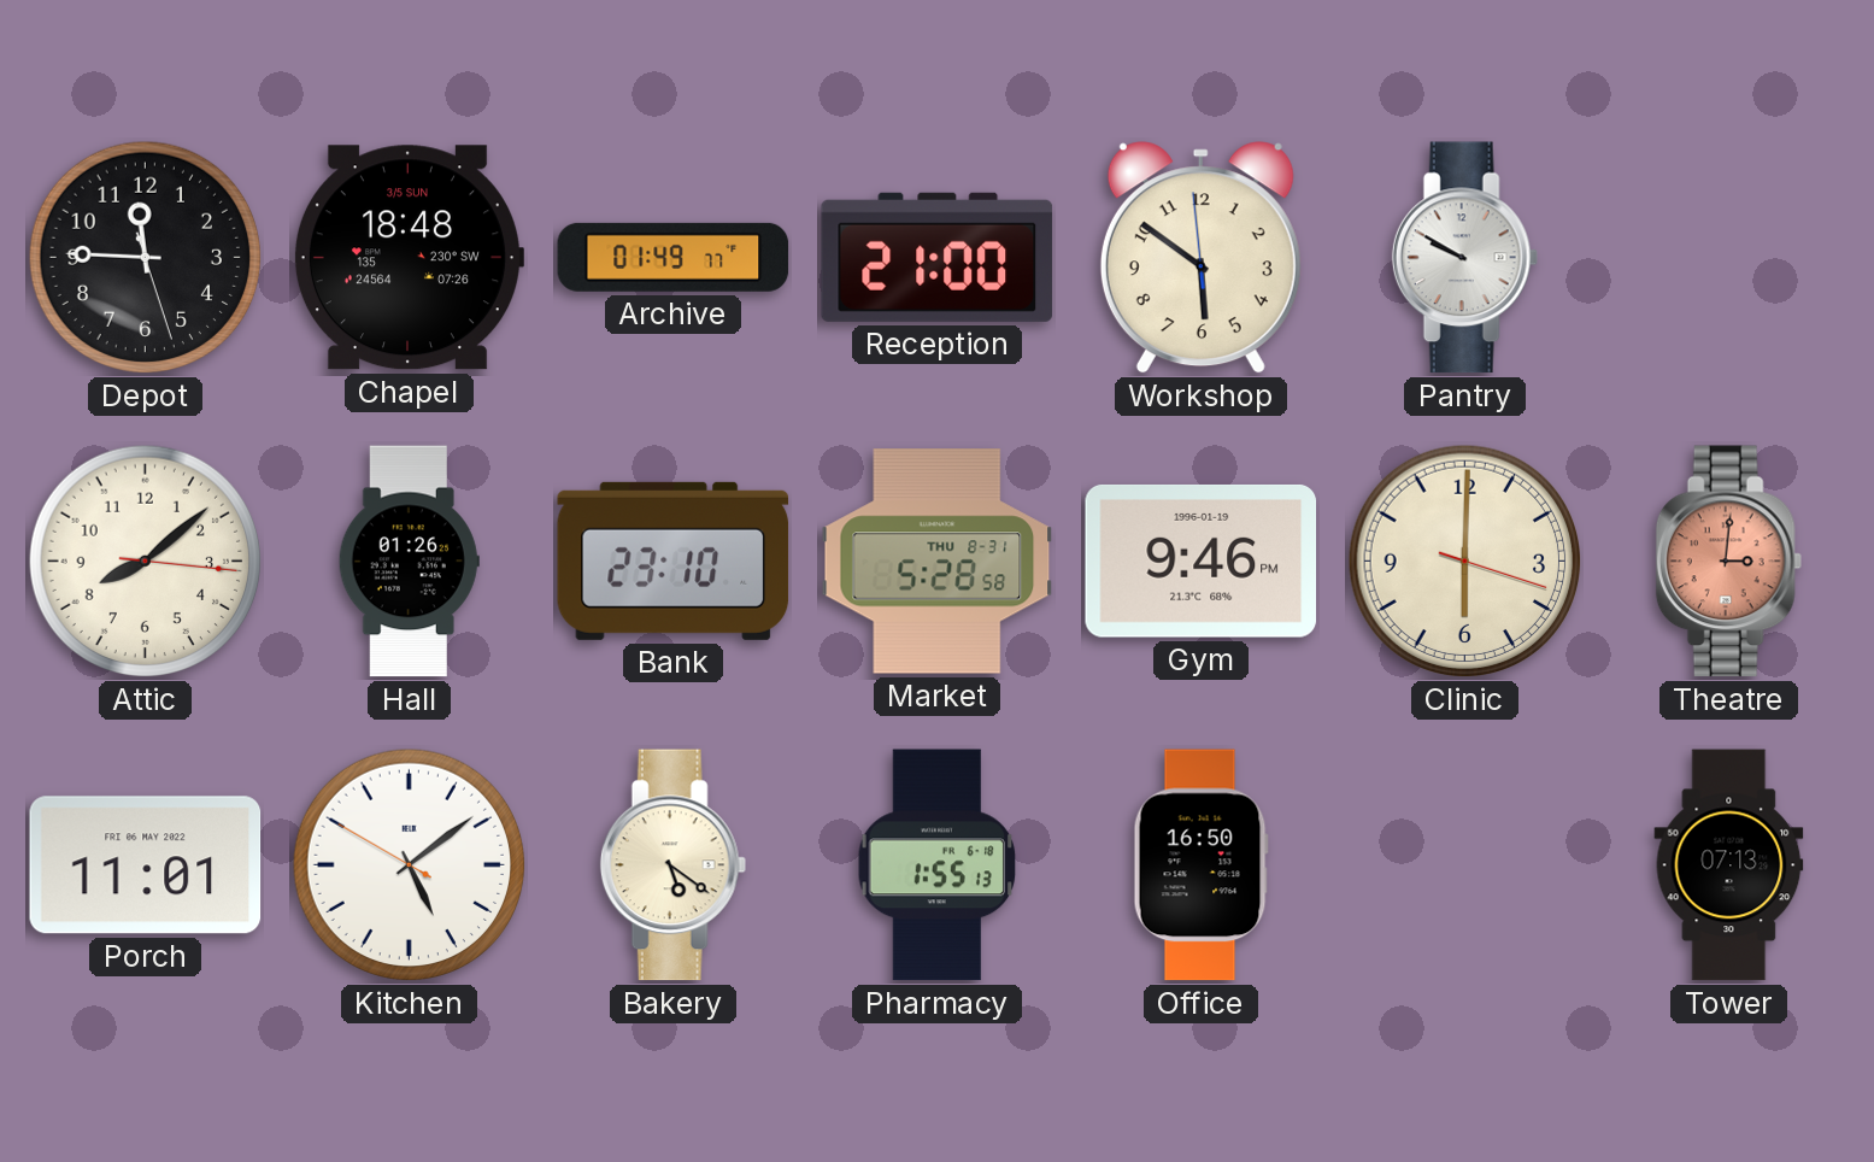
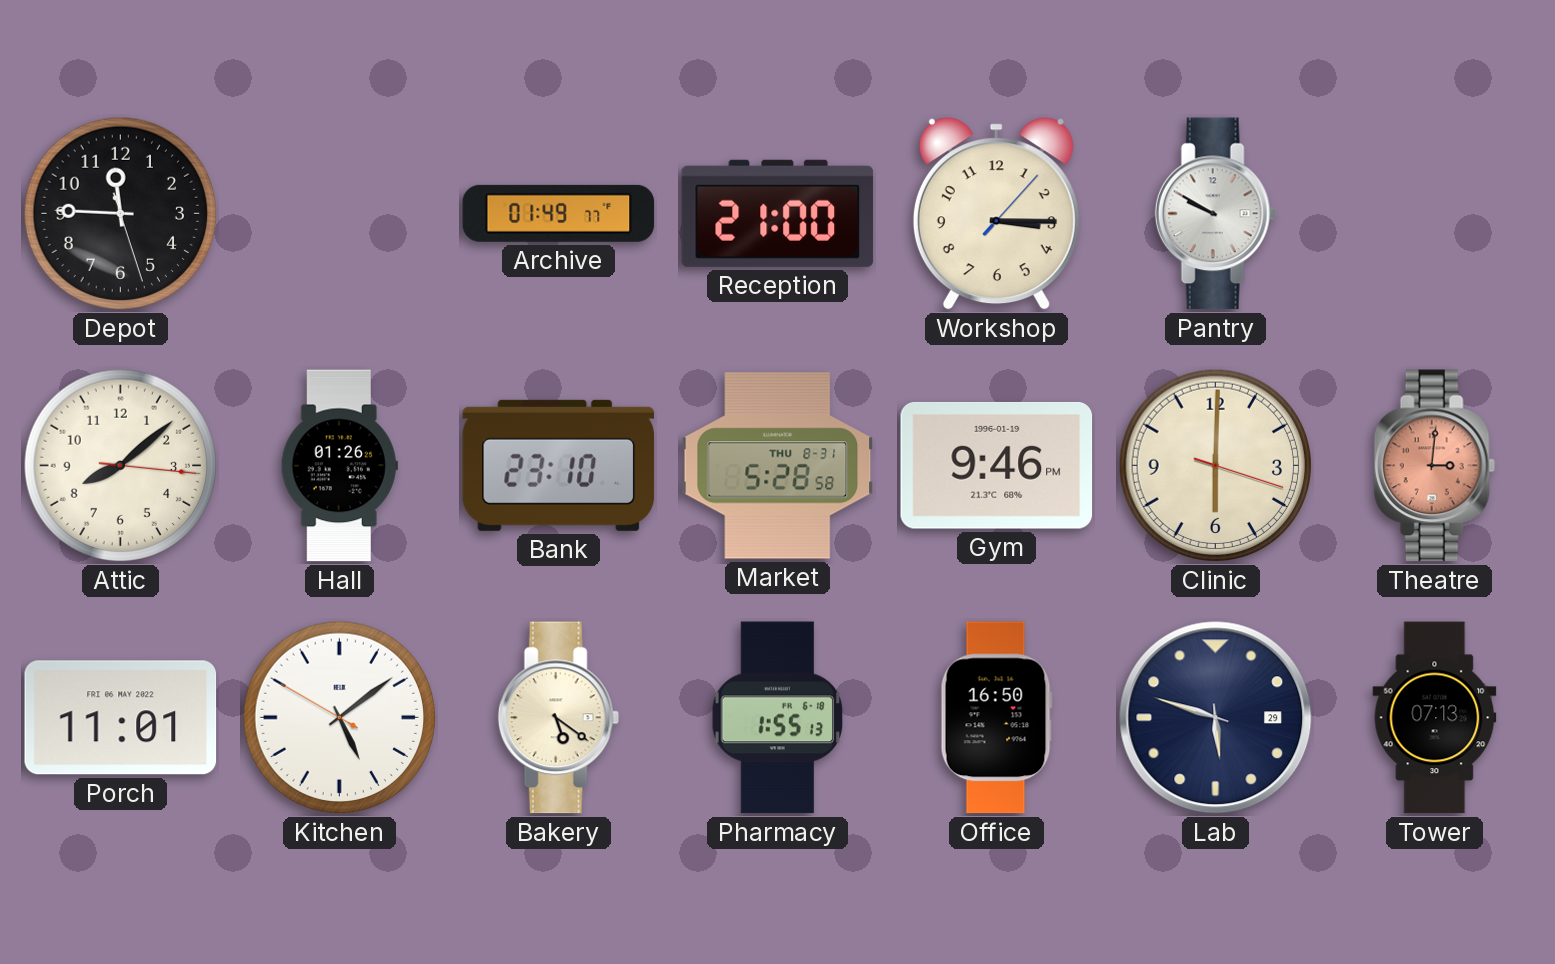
Chapel: 18:48 -> none
Workshop: 5:50 -> 3:15
Lab: none -> 5:48
